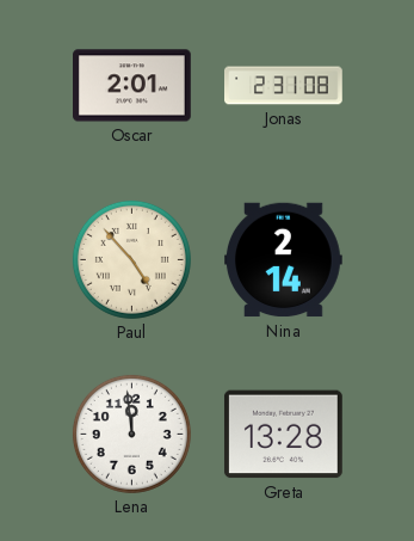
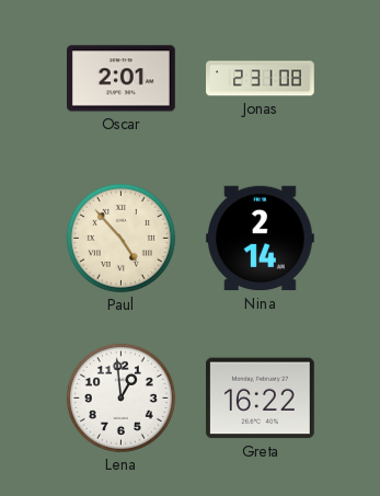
Lena: 11:59 -> 12:59
Greta: 13:28 -> 16:22
